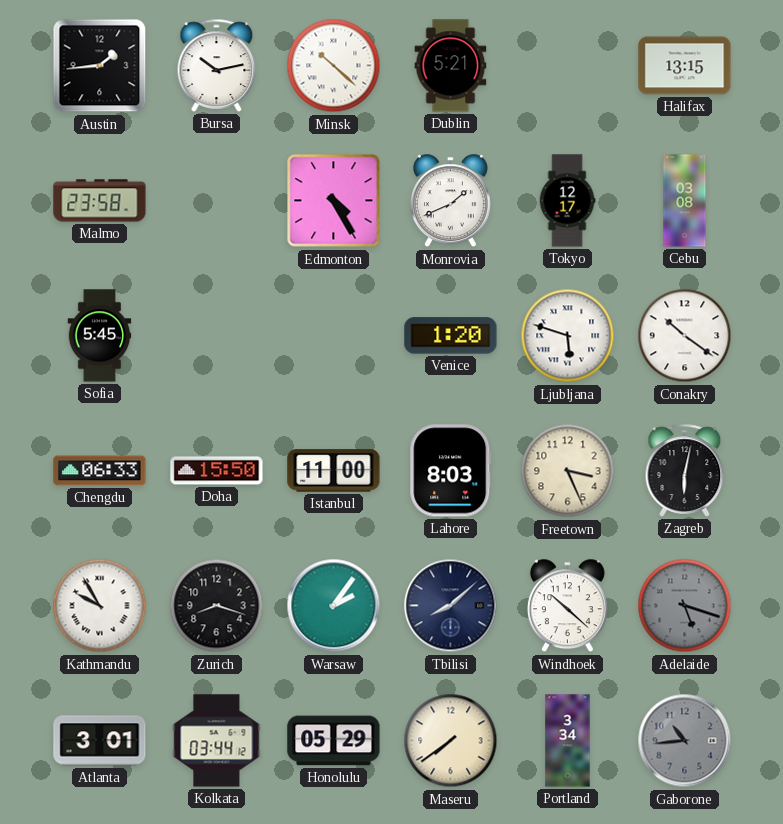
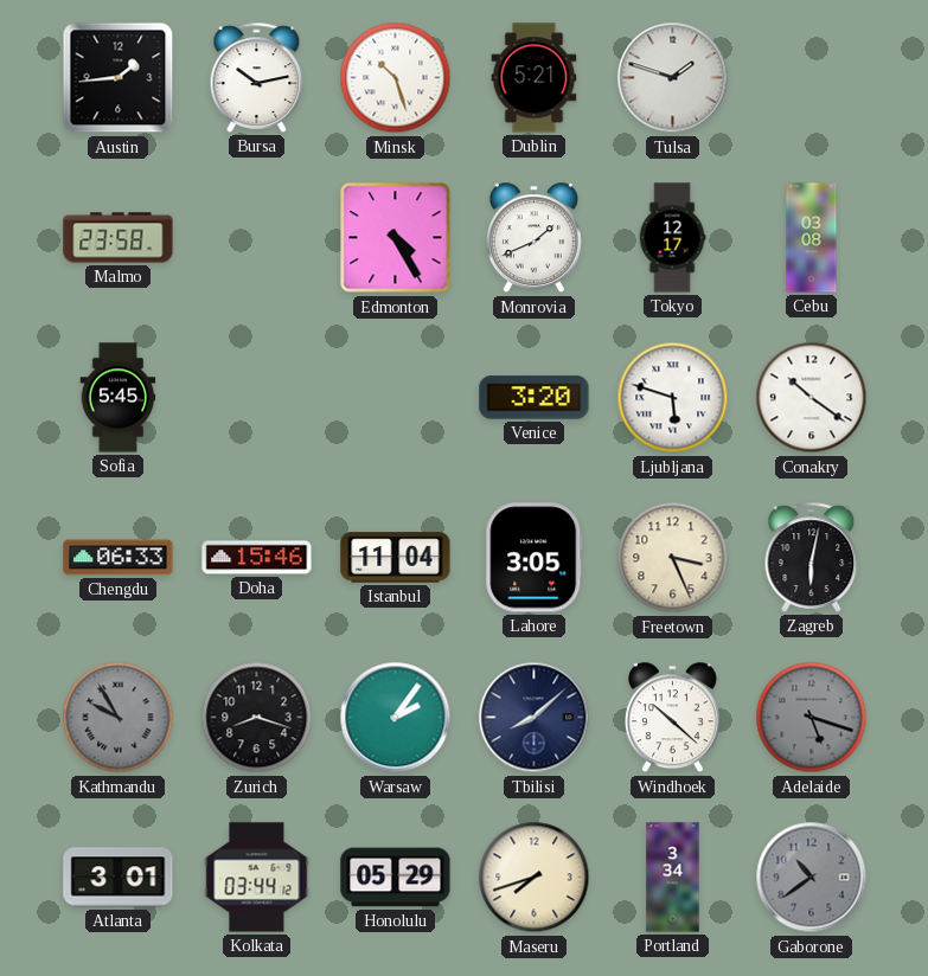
Minsk: 10:22 -> 10:27
Tulsa: none -> 1:48
Halifax: 13:15 -> none
Venice: 1:20 -> 3:20
Doha: 15:50 -> 15:46
Istanbul: 11:00 -> 11:04
Lahore: 8:03 -> 3:05
Kathmandu dial: white -> grey
Maseru: 7:39 -> 7:42
Gaborone: 10:44 -> 10:39
